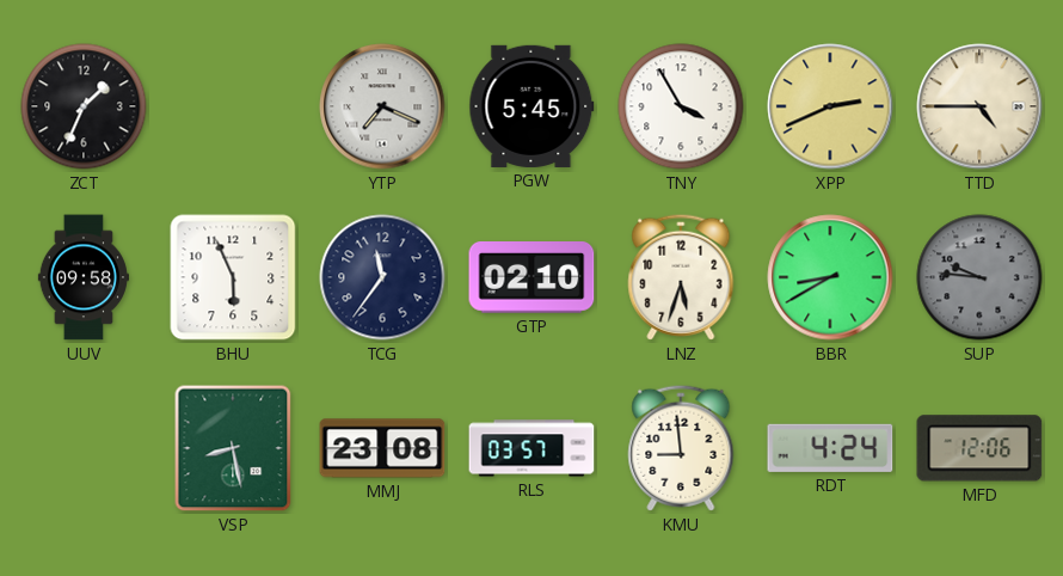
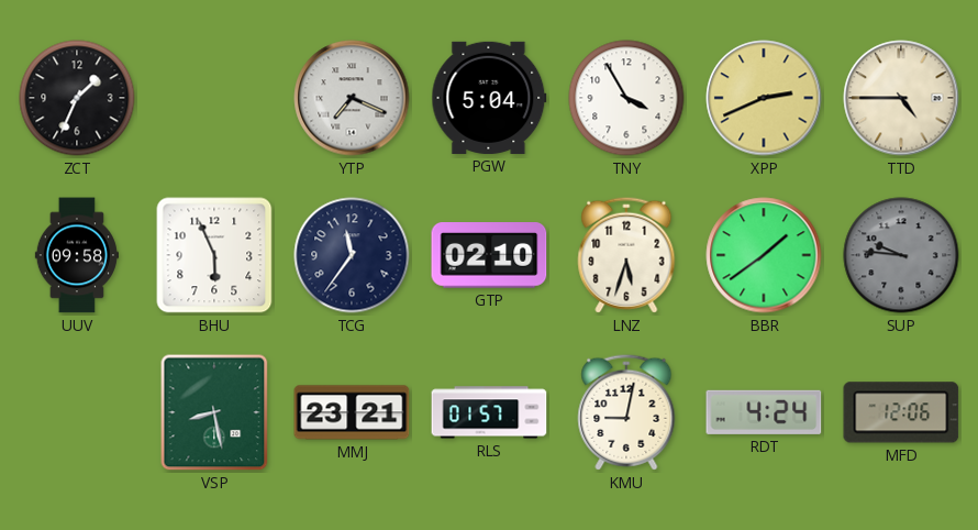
PGW: 5:45 -> 5:04
BBR: 8:40 -> 1:39
MMJ: 23:08 -> 23:21
RLS: 03:57 -> 01:57
KMU: 8:59 -> 9:02
